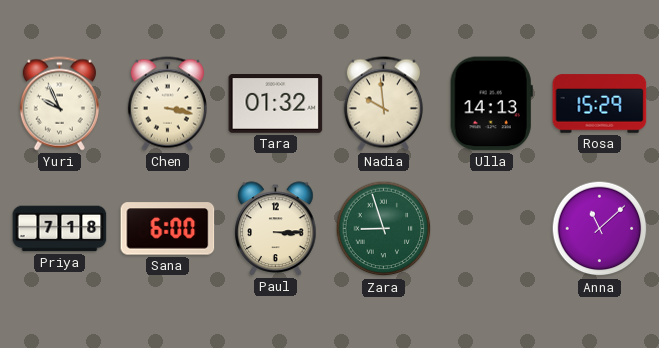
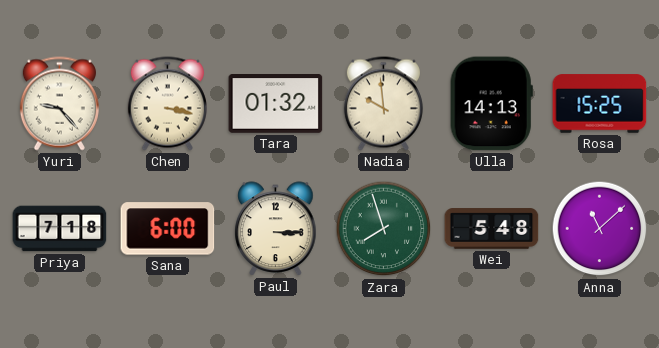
Yuri: 9:56 -> 9:23
Rosa: 15:29 -> 15:25
Zara: 8:57 -> 7:57
Wei: none -> 5:48
